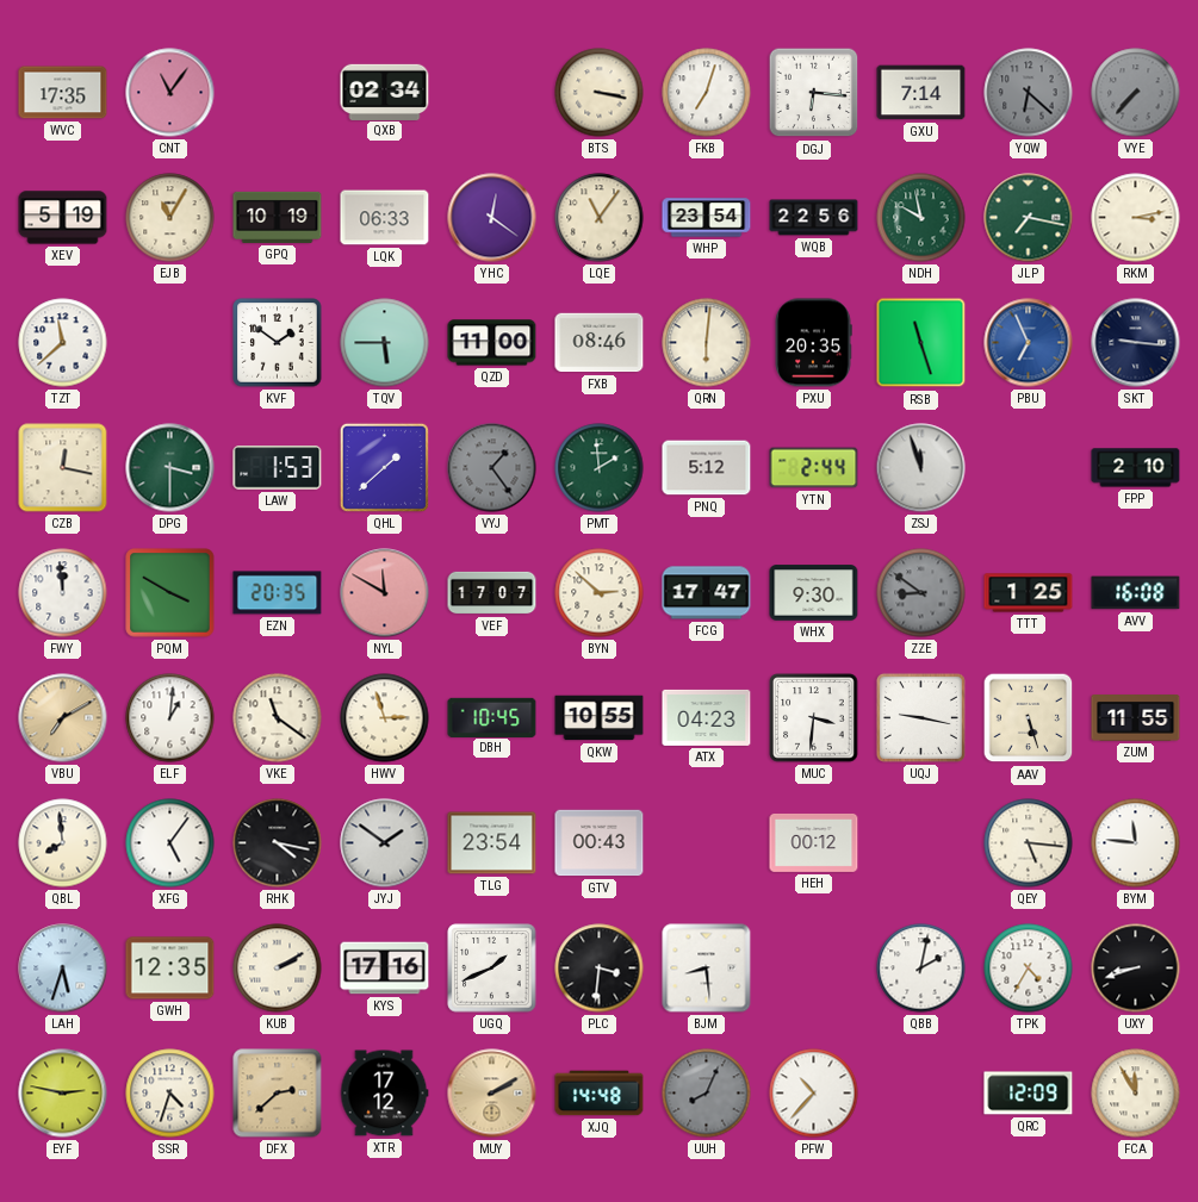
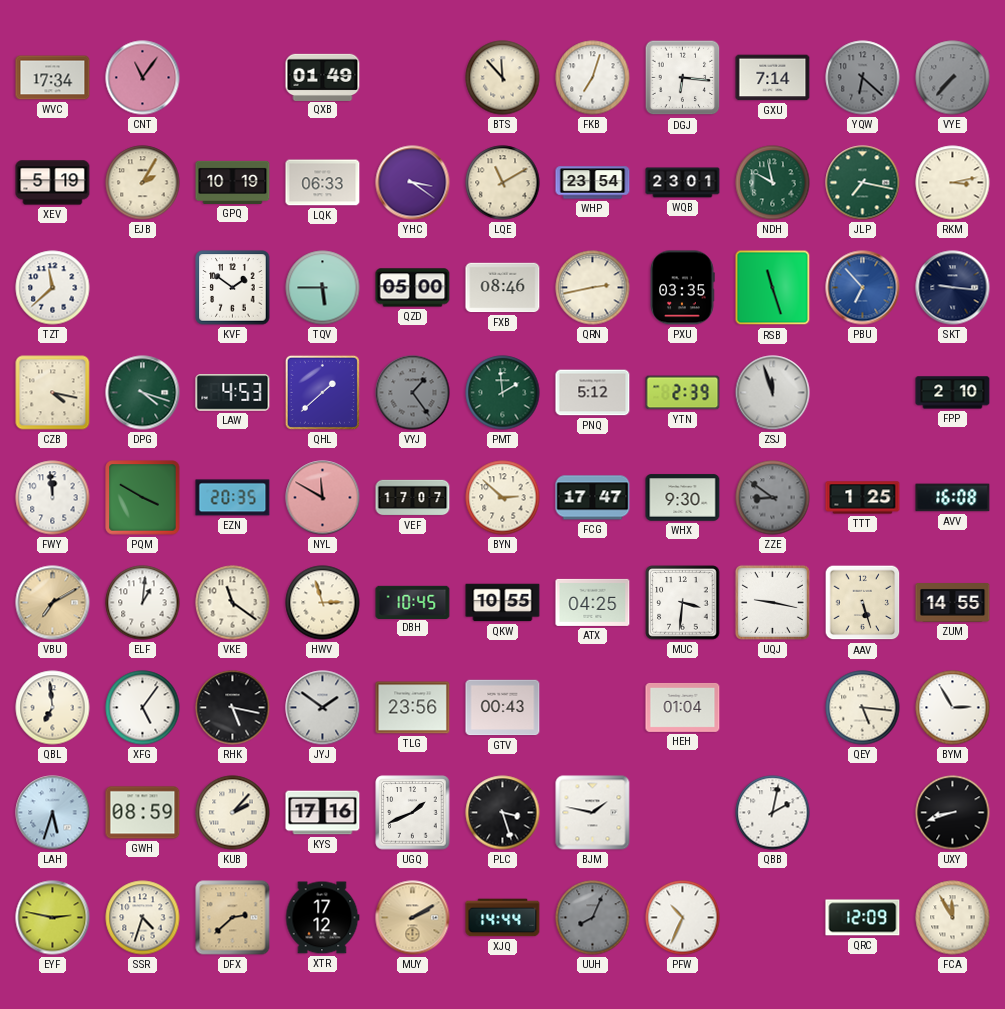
WVC: 17:35 -> 17:34
QXB: 02:34 -> 01:49
BTS: 3:17 -> 11:53
EJB: 11:05 -> 2:05
YHC: 12:21 -> 3:21
LQE: 11:06 -> 11:10
WQB: 22:56 -> 23:01
QZD: 11:00 -> 05:00
QRN: 6:01 -> 2:43
PXU: 20:35 -> 03:35
PBU: 6:56 -> 6:53
CZB: 12:17 -> 4:17
DPG: 3:30 -> 4:18
LAW: 1:53 -> 4:53
YTN: 2:44 -> 2:39
ATX: 04:23 -> 04:25
ZUM: 11:55 -> 14:55
QBL: 7:59 -> 6:59
RHK: 4:17 -> 5:17
TLG: 23:54 -> 23:56
HEH: 00:12 -> 01:04
BYM: 11:46 -> 2:55
GWH: 12:35 -> 08:59
KUB: 2:10 -> 2:07
PLC: 3:31 -> 3:27
BJM: 8:29 -> 1:47
TPK: 4:35 -> none
XJQ: 14:48 -> 14:44
PFW: 10:37 -> 10:34
